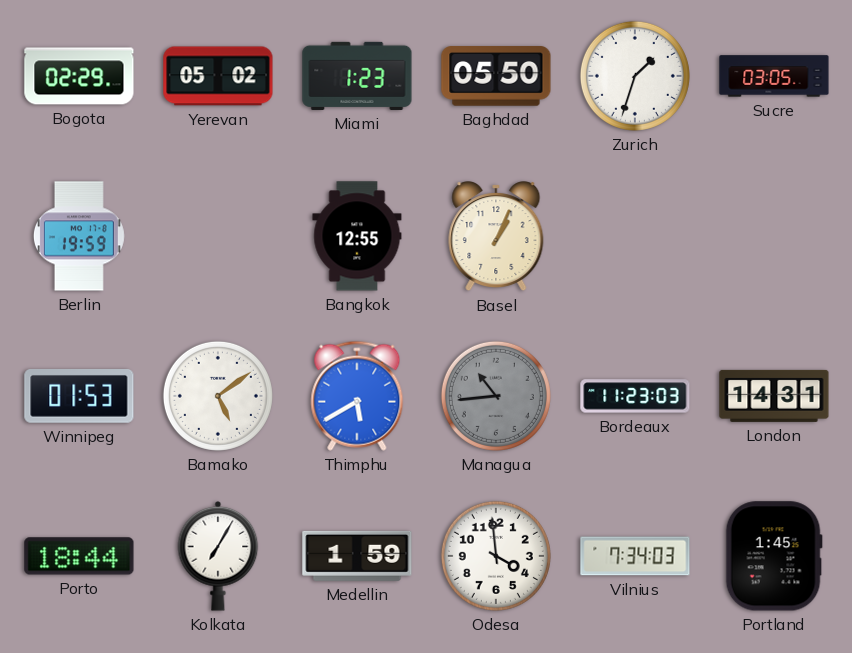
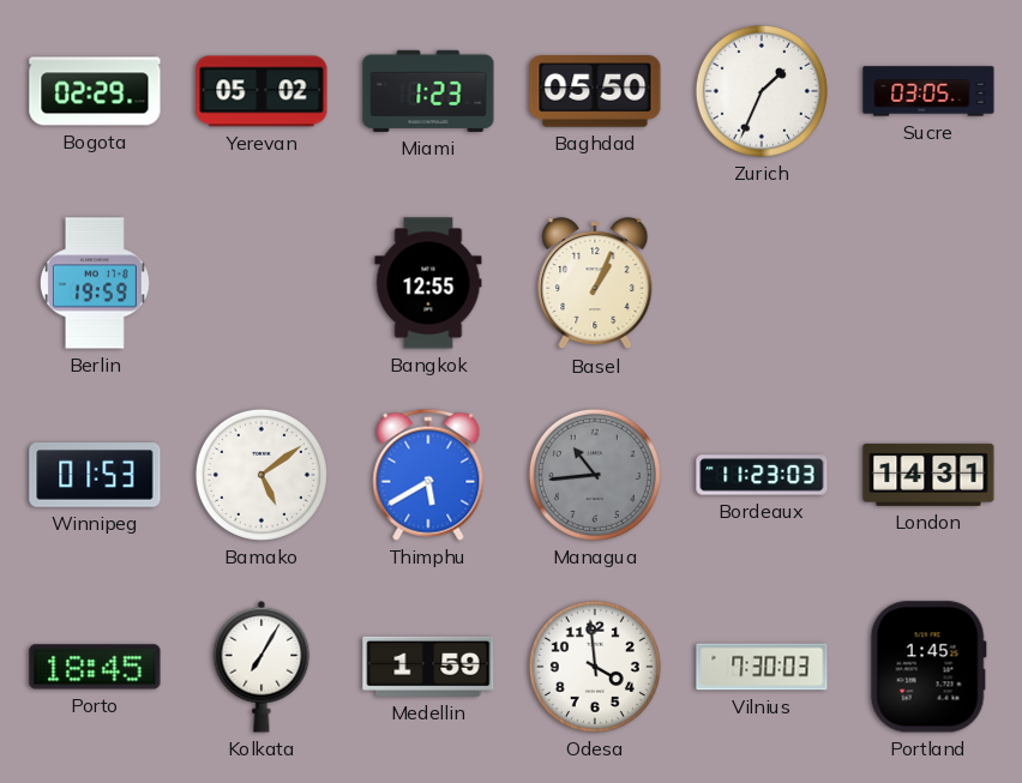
Zurich: 1:33 -> 1:34
Porto: 18:44 -> 18:45
Vilnius: 7:34 -> 7:30
